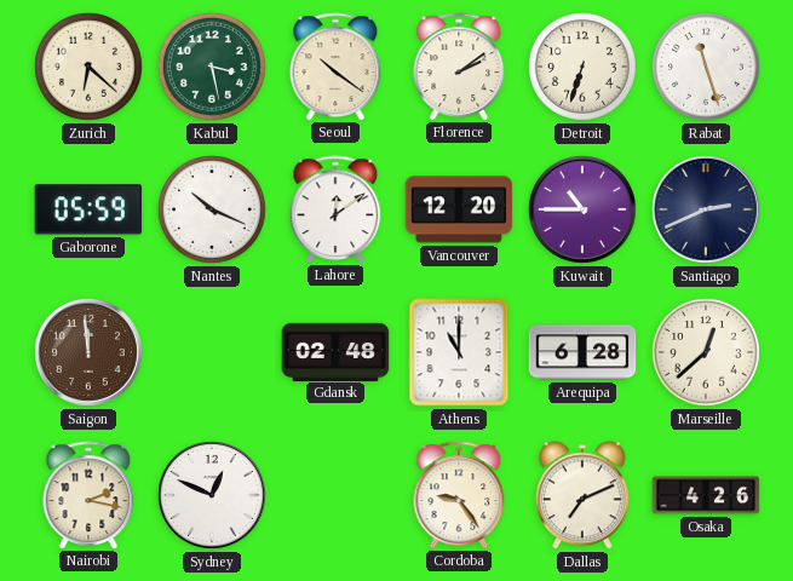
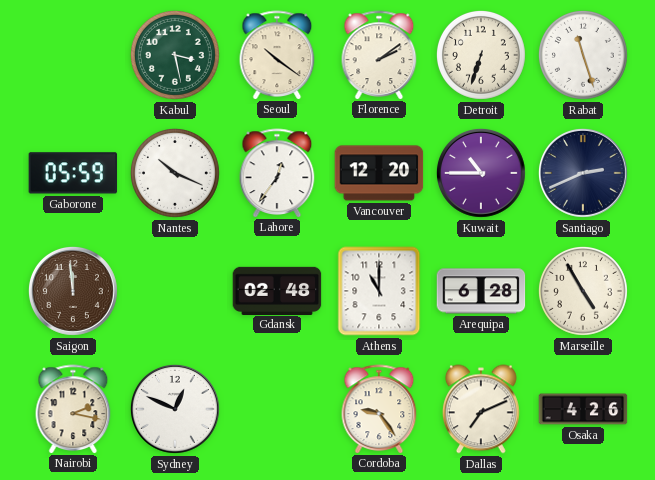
Zurich: 6:22 -> none
Lahore: 12:09 -> 12:36
Marseille: 12:38 -> 4:55
